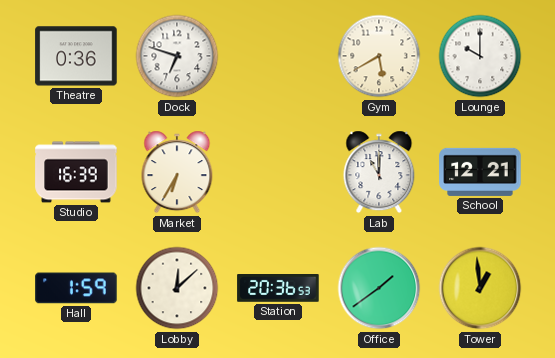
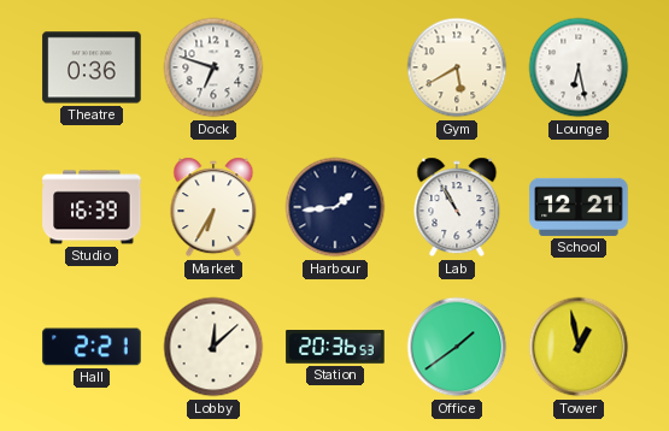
Lounge: 10:00 -> 6:28
Harbour: none -> 1:44
Lab: 11:00 -> 10:55
Hall: 1:59 -> 2:21
Tower: 12:59 -> 12:58
